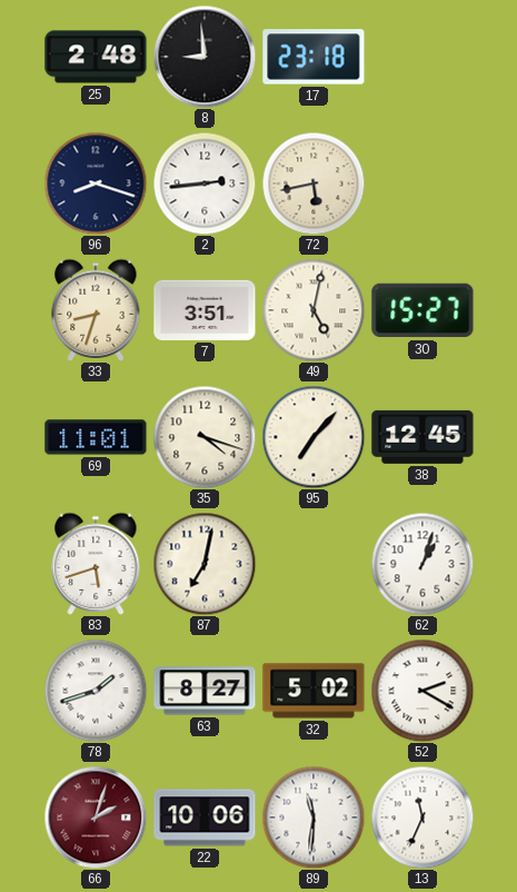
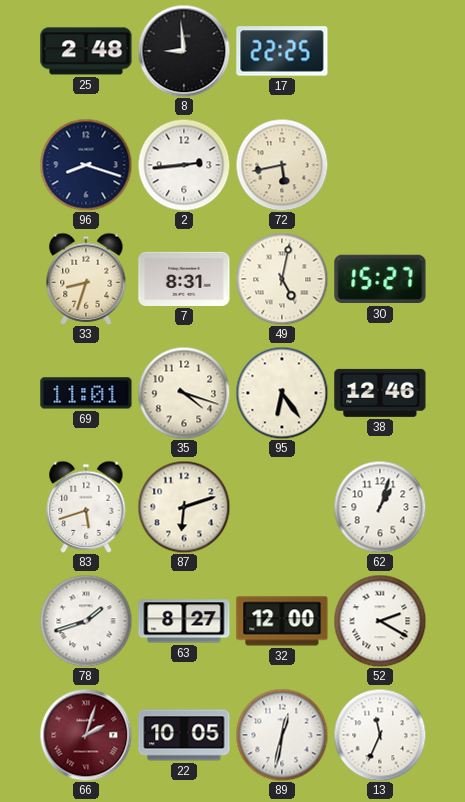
17: 23:18 -> 22:25
7: 3:51 -> 8:31
95: 7:07 -> 6:24
38: 12:45 -> 12:46
87: 7:02 -> 6:12
32: 5:02 -> 12:00
22: 10:06 -> 10:05
89: 11:31 -> 12:32
